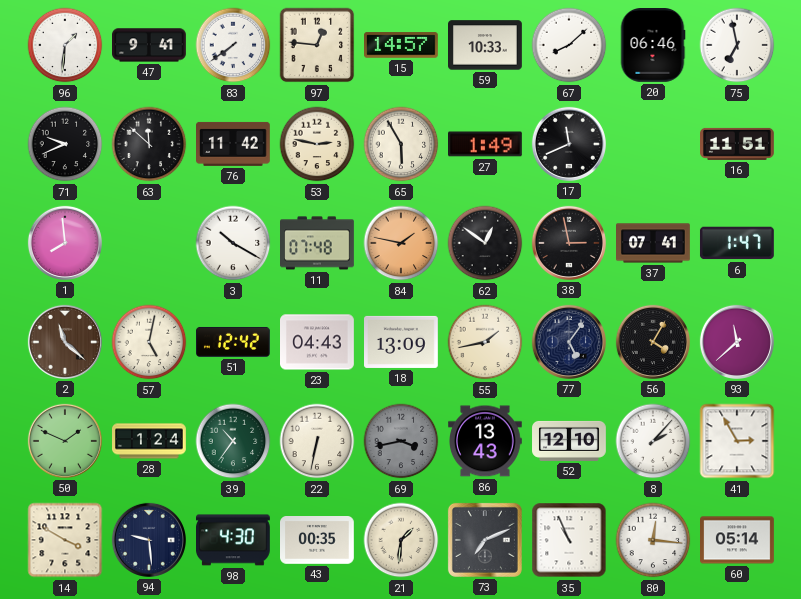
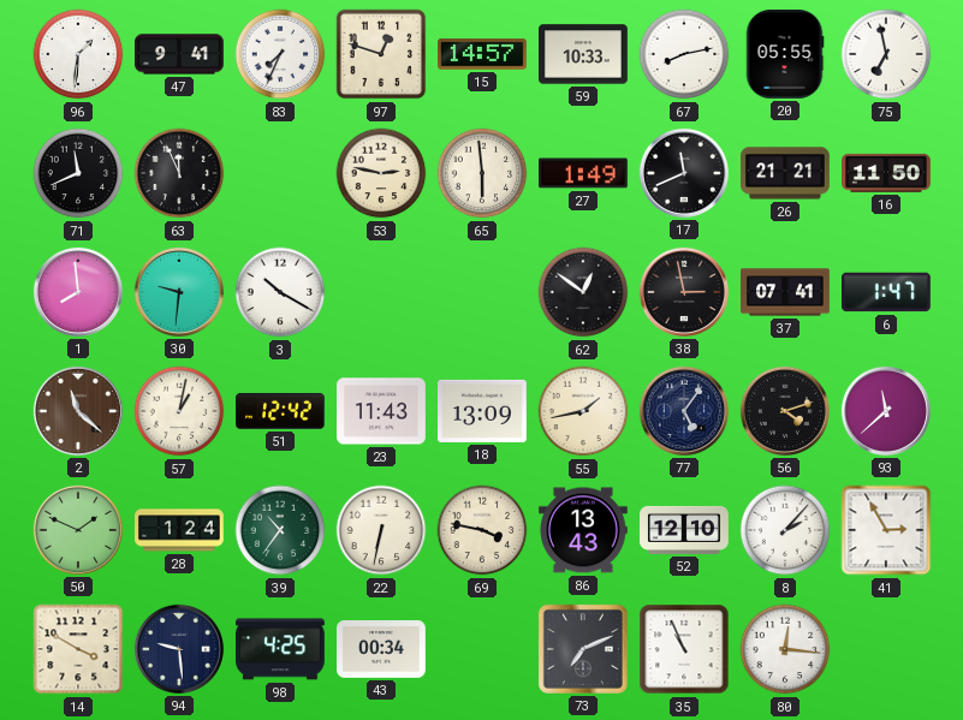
83: 7:39 -> 7:34
97: 12:46 -> 12:48
67: 8:08 -> 8:13
20: 06:46 -> 05:55
71: 9:41 -> 11:41
63: 11:52 -> 11:56
76: 11:42 -> none
65: 5:55 -> 5:59
26: none -> 21:21
16: 11:51 -> 11:50
30: none -> 9:31
11: 07:48 -> none
84: 1:47 -> none
57: 5:02 -> 1:02
23: 04:43 -> 11:43
56: 4:05 -> 4:12
69: 3:43 -> 3:47
69 dial: grey -> cream
98: 4:30 -> 4:25
43: 00:35 -> 00:34
21: 1:31 -> none
60: 05:14 -> none
